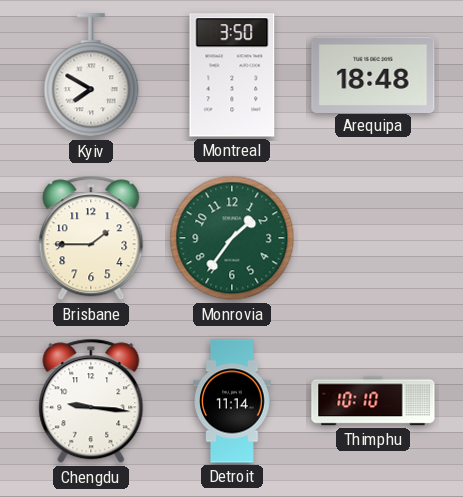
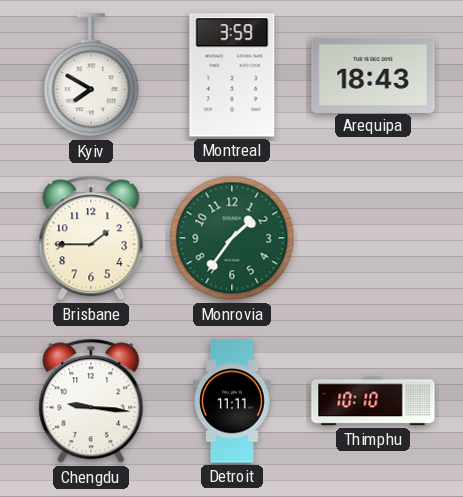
Montreal: 3:50 -> 3:59
Arequipa: 18:48 -> 18:43
Detroit: 11:14 -> 11:11
